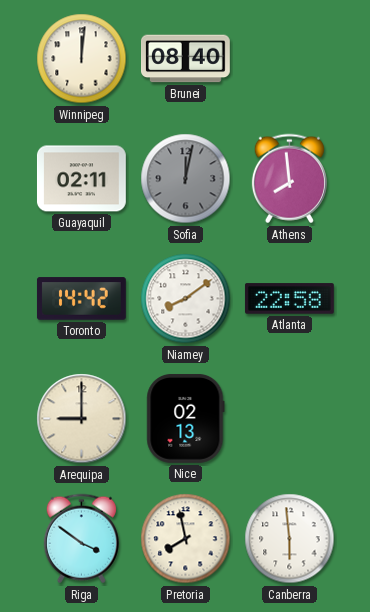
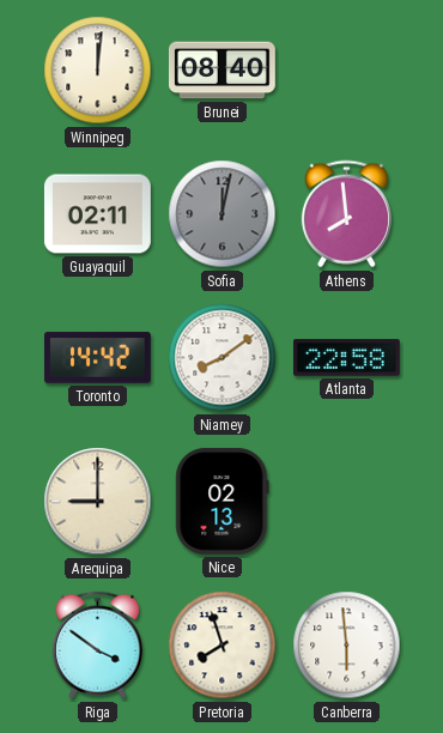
Pretoria: 7:58 -> 7:57
